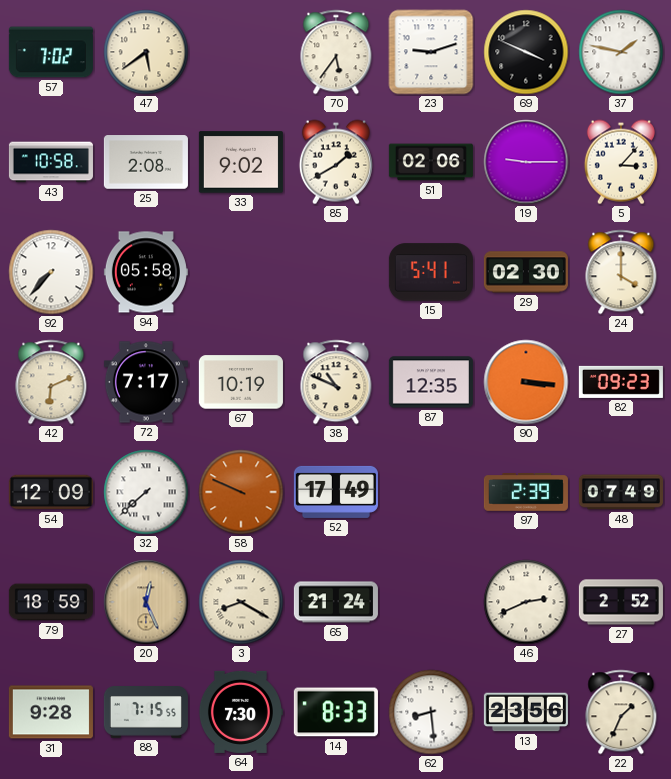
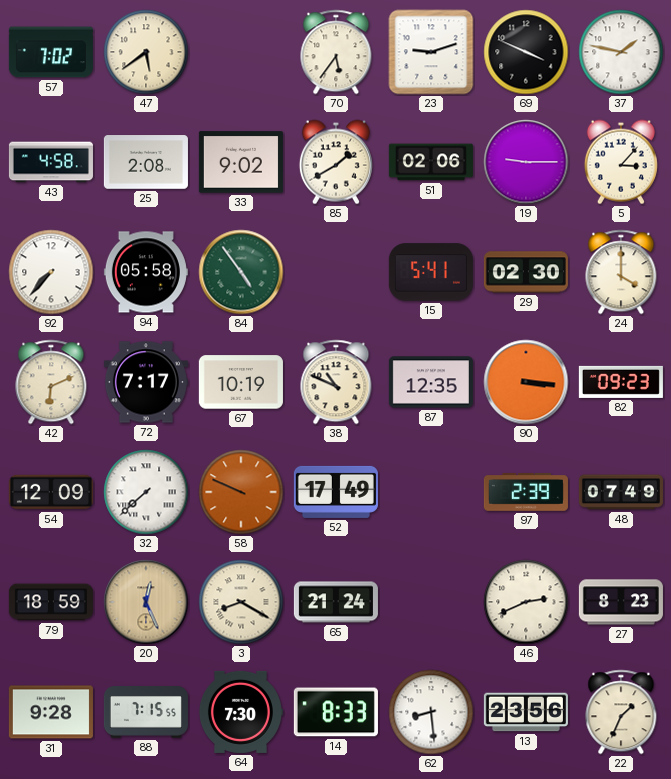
43: 10:58 -> 4:58
84: none -> 4:54
27: 2:52 -> 8:23
